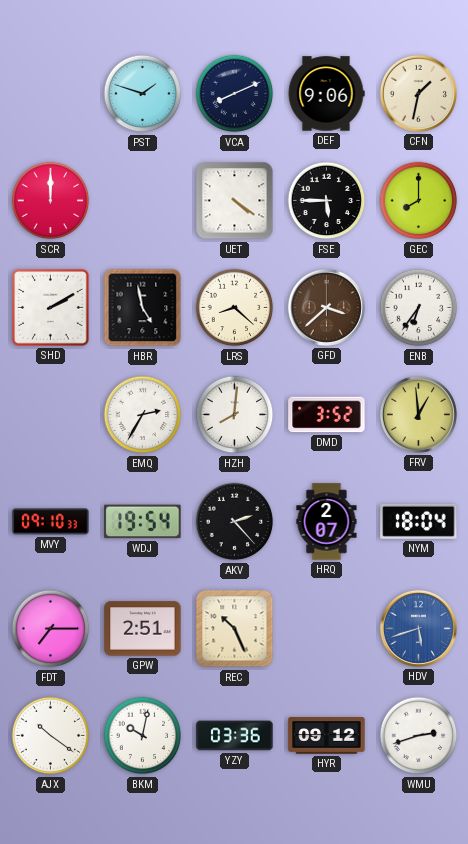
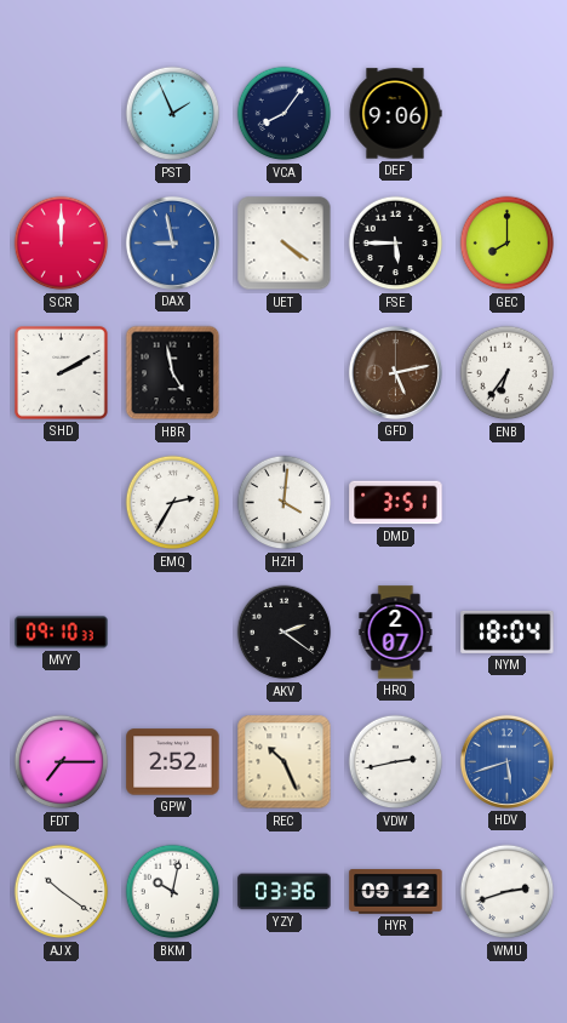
PST: 1:48 -> 1:56
VCA: 8:11 -> 8:06
CFN: 1:32 -> none
DAX: none -> 8:58
LRS: 8:22 -> none
GFD: 3:38 -> 5:13
HZH: 8:01 -> 4:01
DMD: 3:52 -> 3:51
FRV: 12:59 -> none
WDJ: 19:54 -> none
AKV: 2:23 -> 2:21
GPW: 2:51 -> 2:52
VDW: none -> 2:43
